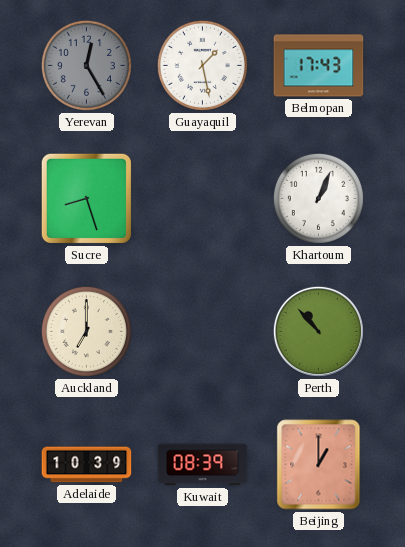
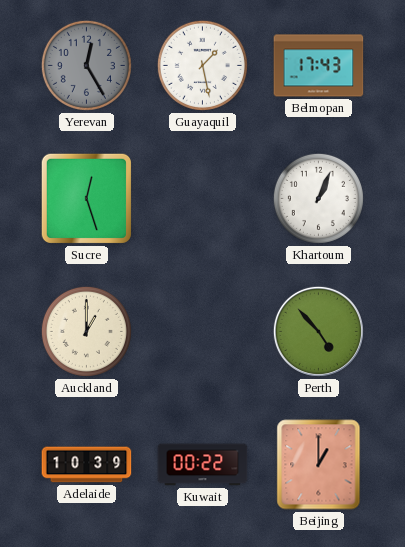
Sucre: 8:27 -> 12:27
Auckland: 7:00 -> 1:00
Perth: 10:53 -> 4:53
Kuwait: 08:39 -> 00:22
